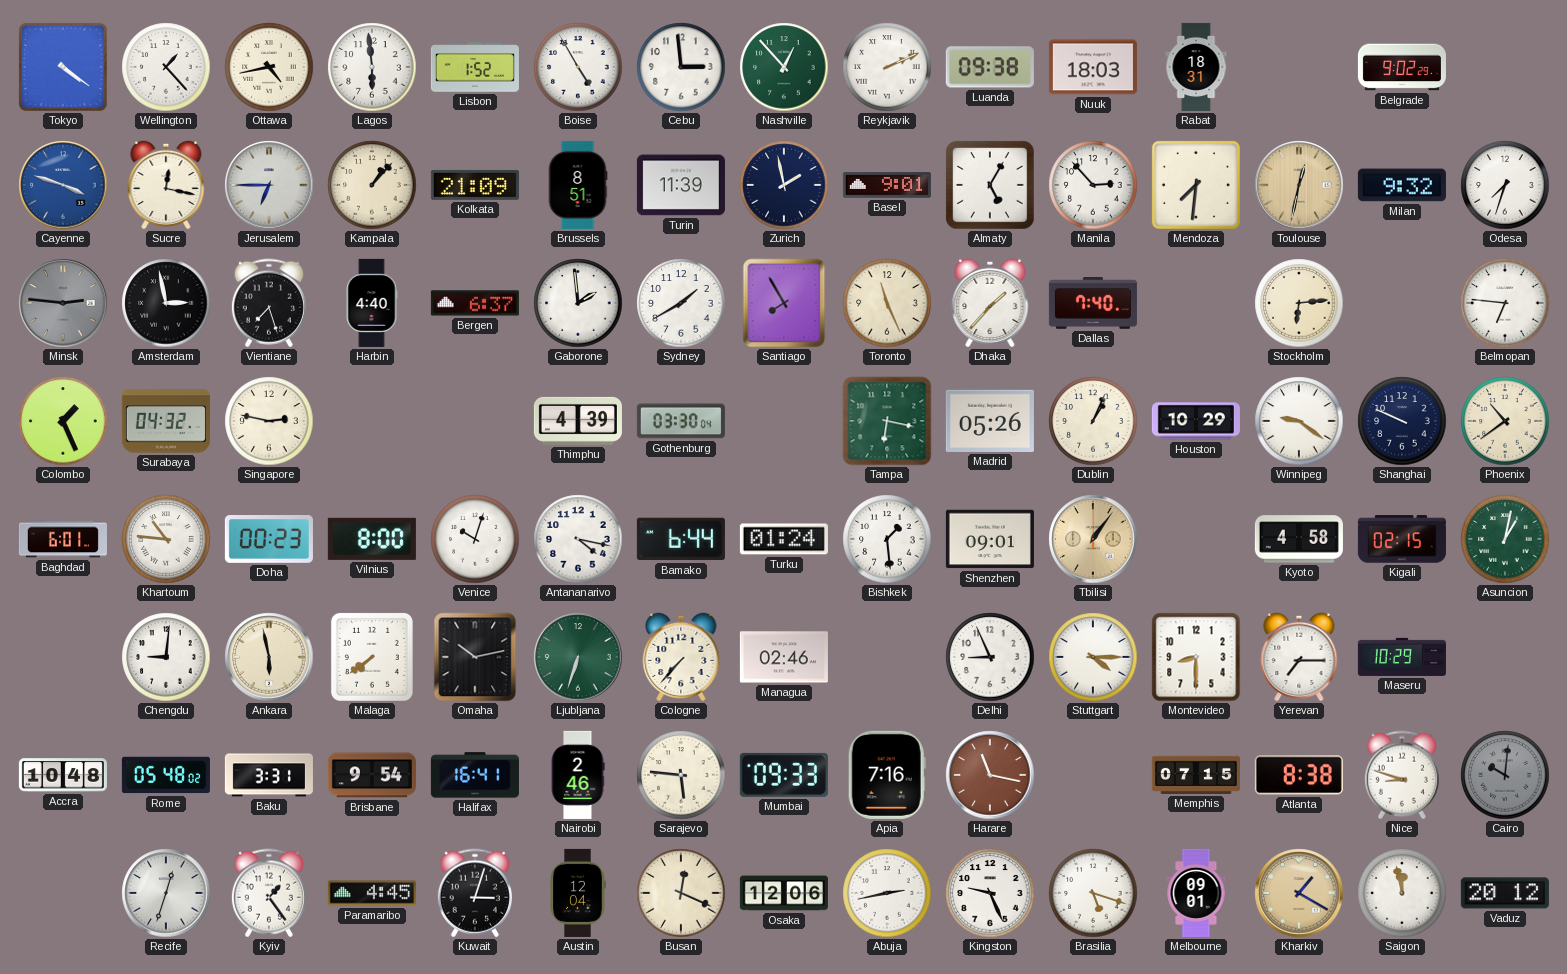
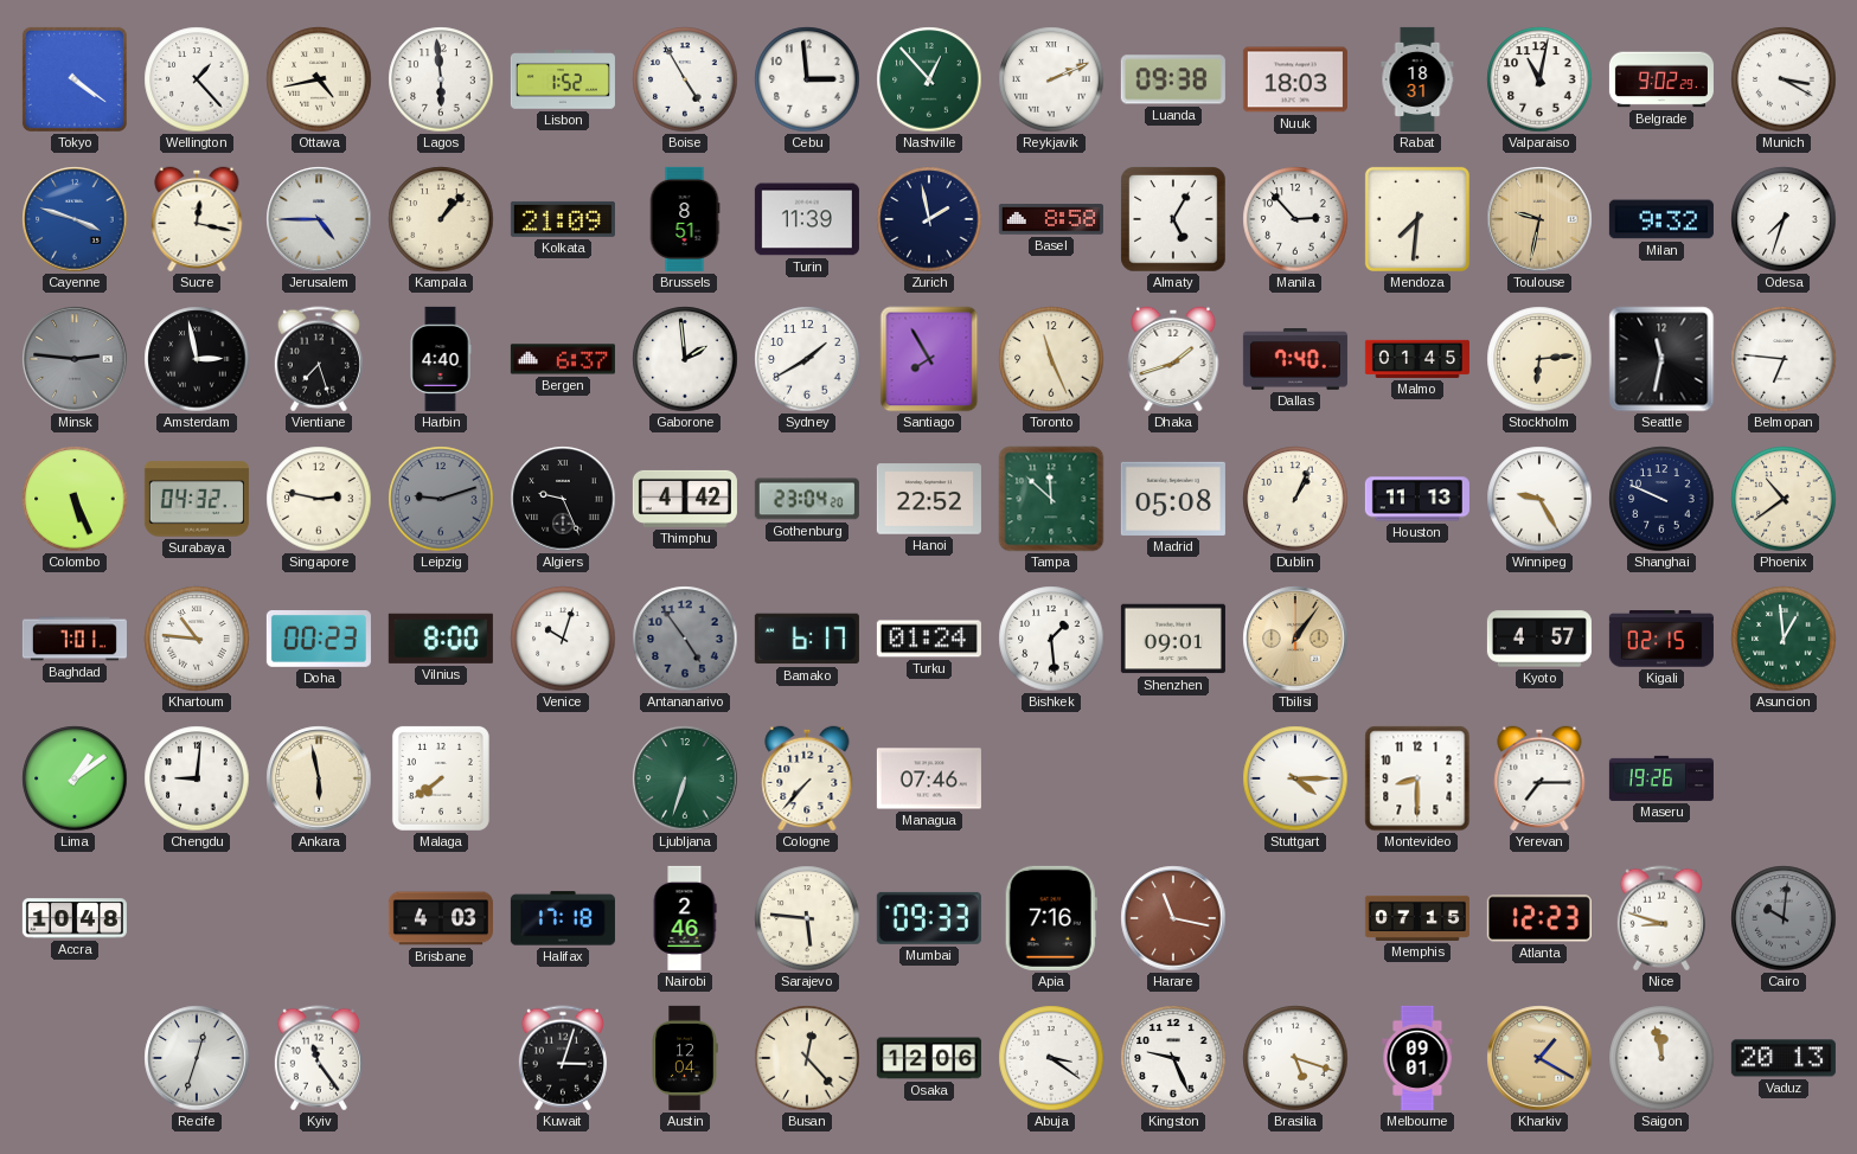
Valparaiso: none -> 11:02
Munich: none -> 3:20
Jerusalem: 6:45 -> 4:45
Basel: 9:01 -> 8:58
Toulouse: 12:32 -> 9:32
Dhaka: 1:37 -> 1:42
Malmo: none -> 01:45
Seattle: none -> 11:32
Colombo: 1:26 -> 5:26
Leipzig: none -> 9:12
Algiers: none -> 9:26
Thimphu: 4:39 -> 4:42
Gothenburg: 03:30 -> 23:04
Hanoi: none -> 22:52
Tampa: 6:17 -> 11:52
Madrid: 05:26 -> 05:08
Houston: 10:29 -> 11:13
Winnipeg: 9:21 -> 9:25
Baghdad: 6:01 -> 7:01
Antananarivo: 4:17 -> 4:54
Antananarivo dial: white -> grey
Bamako: 6:44 -> 6:17
Kyoto: 4:58 -> 4:57
Asuncion: 1:02 -> 12:59
Lima: none -> 1:09
Omaha: 10:13 -> none
Managua: 02:46 -> 07:46
Delhi: 8:56 -> none
Maseru: 10:29 -> 19:26
Rome: 05:48 -> none
Baku: 3:31 -> none
Brisbane: 9:54 -> 4:03
Halifax: 16:41 -> 17:18
Atlanta: 8:38 -> 12:23
Kyiv: 1:24 -> 11:24
Paramaribo: 4:45 -> none
Busan: 12:19 -> 12:23
Abuja: 2:43 -> 3:21
Vaduz: 20:12 -> 20:13
